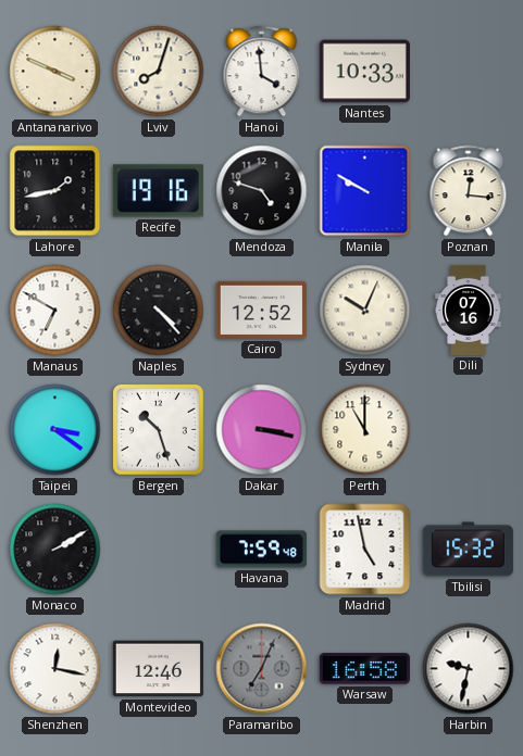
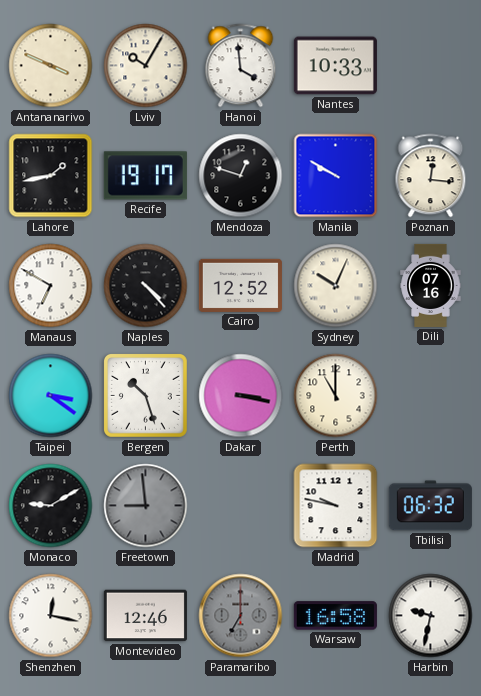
Lviv: 8:03 -> 10:05
Recife: 19:16 -> 19:17
Mendoza: 4:48 -> 12:48
Monaco: 2:10 -> 9:10
Freetown: none -> 8:59
Havana: 7:59 -> none
Madrid: 4:58 -> 9:47
Tbilisi: 15:32 -> 06:32
Paramaribo: 7:04 -> 7:00
